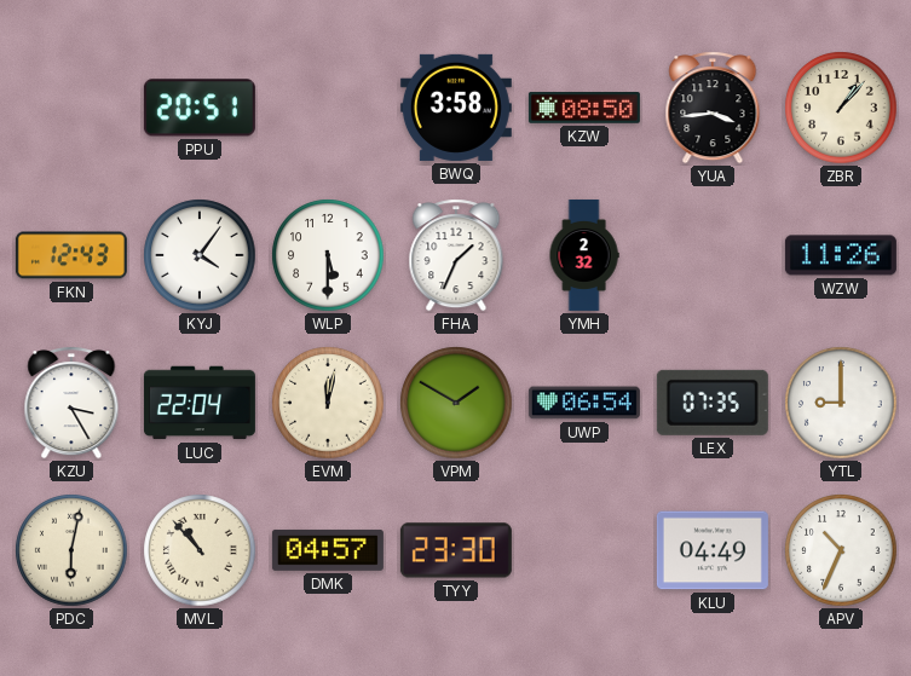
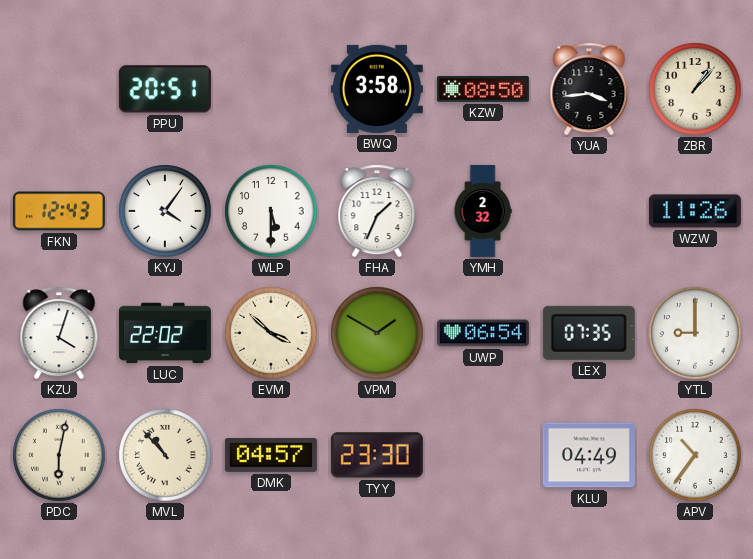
KZU: 3:25 -> 4:03
LUC: 22:04 -> 22:02
EVM: 12:02 -> 3:52
APV: 10:34 -> 10:36
